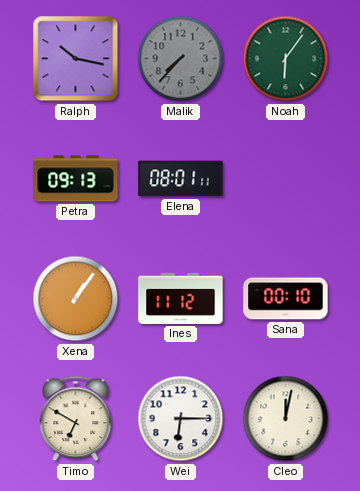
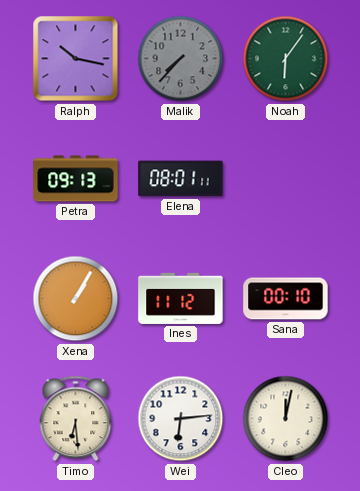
Xena: 1:06 -> 1:05
Timo: 6:50 -> 6:29
Wei: 6:15 -> 6:14
